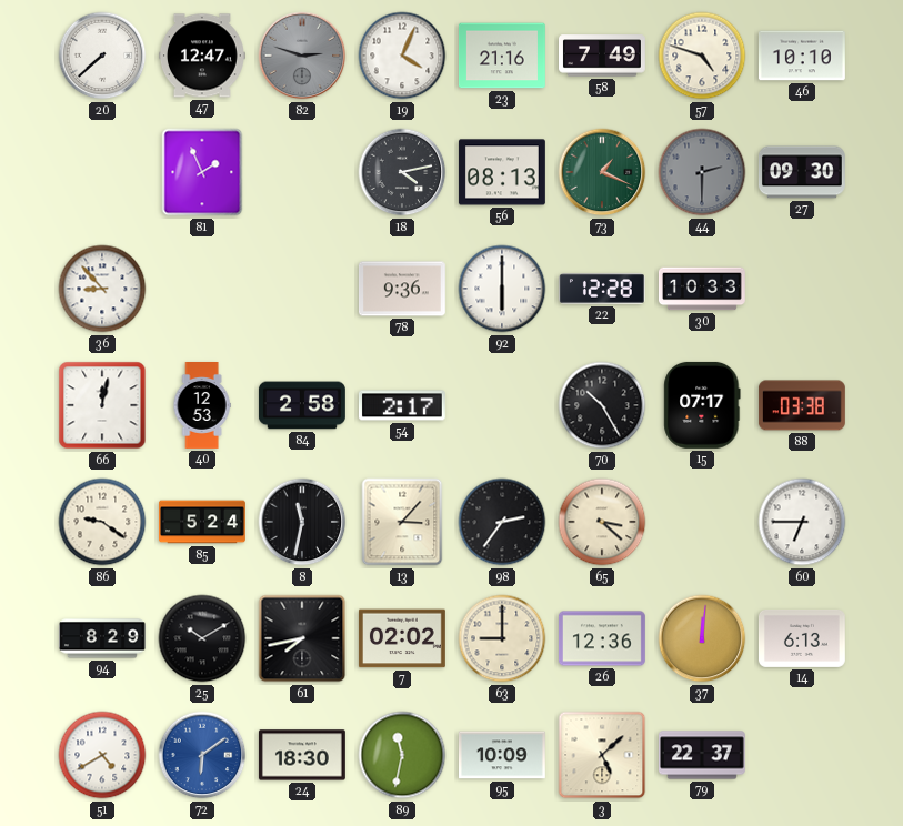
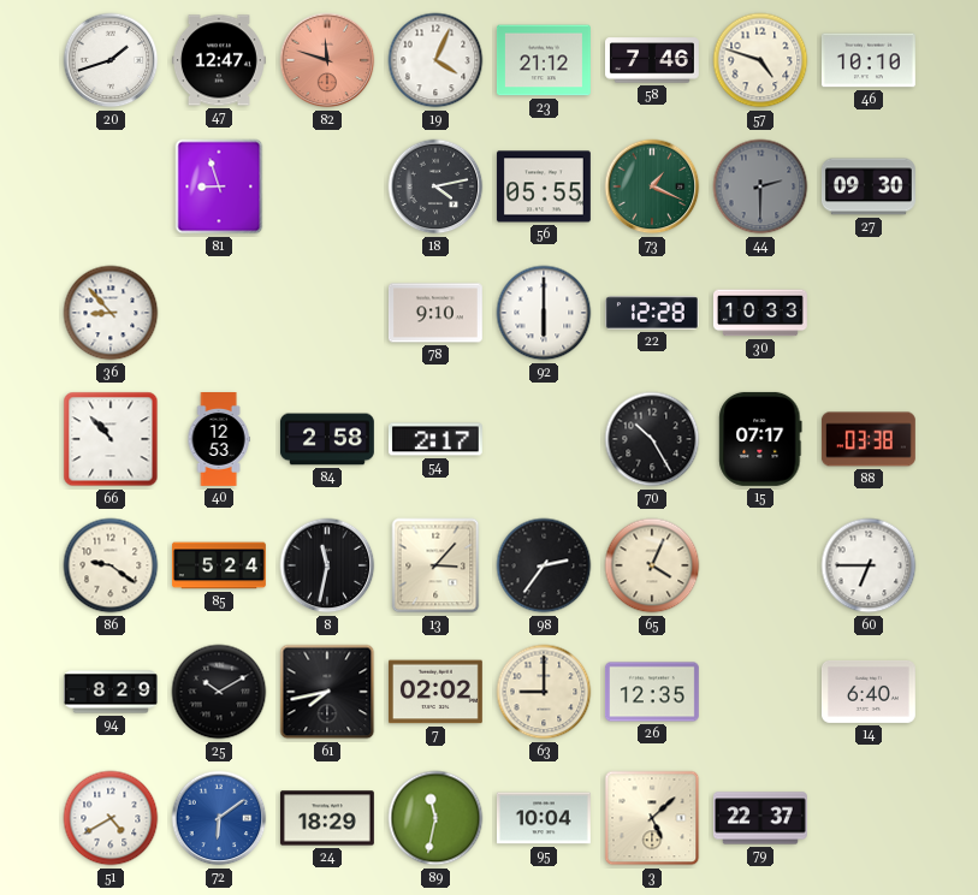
20: 7:38 -> 1:42
82: 2:48 -> 11:48
82 dial: grey -> salmon
23: 21:16 -> 21:12
58: 7:49 -> 7:46
81: 1:56 -> 8:57
56: 08:13 -> 05:55
78: 9:36 -> 9:10
66: 12:02 -> 10:53
65: 3:22 -> 4:04
26: 12:36 -> 12:35
37: 12:01 -> none
14: 6:13 -> 6:40
24: 18:30 -> 18:29
95: 10:09 -> 10:04
